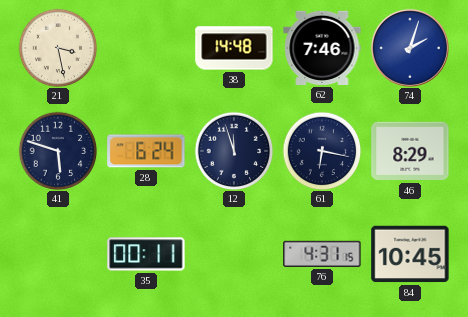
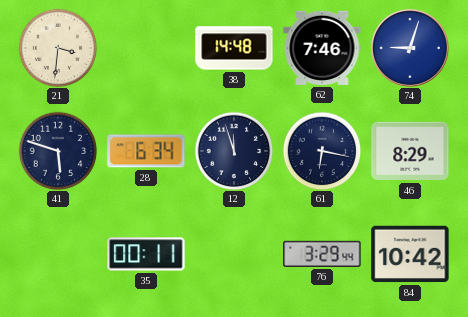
21: 3:28 -> 3:31
74: 2:03 -> 9:03
28: 6:24 -> 6:34
76: 4:31 -> 3:29
84: 10:45 -> 10:42
